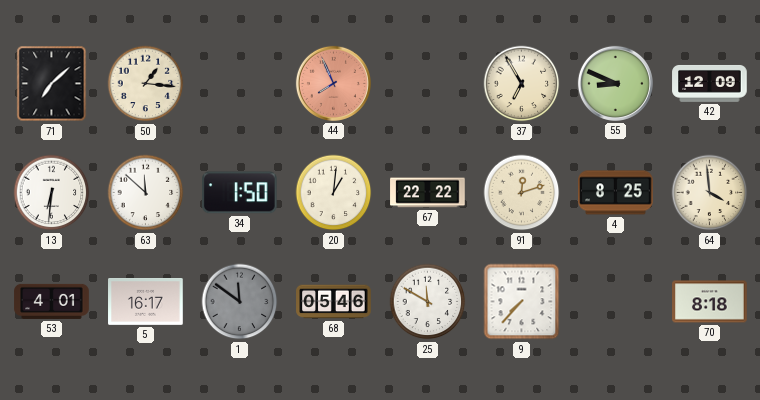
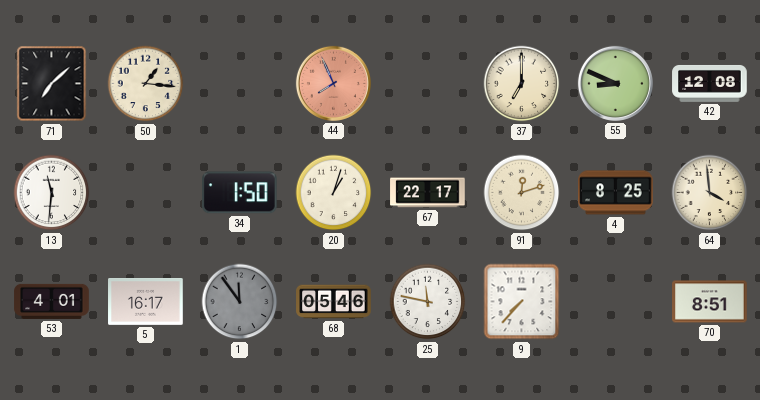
37: 6:55 -> 7:00
42: 12:09 -> 12:08
13: 6:31 -> 11:31
63: 11:52 -> none
20: 1:01 -> 1:03
67: 22:22 -> 22:17
1: 11:51 -> 11:54
25: 11:50 -> 11:47
70: 8:18 -> 8:51
